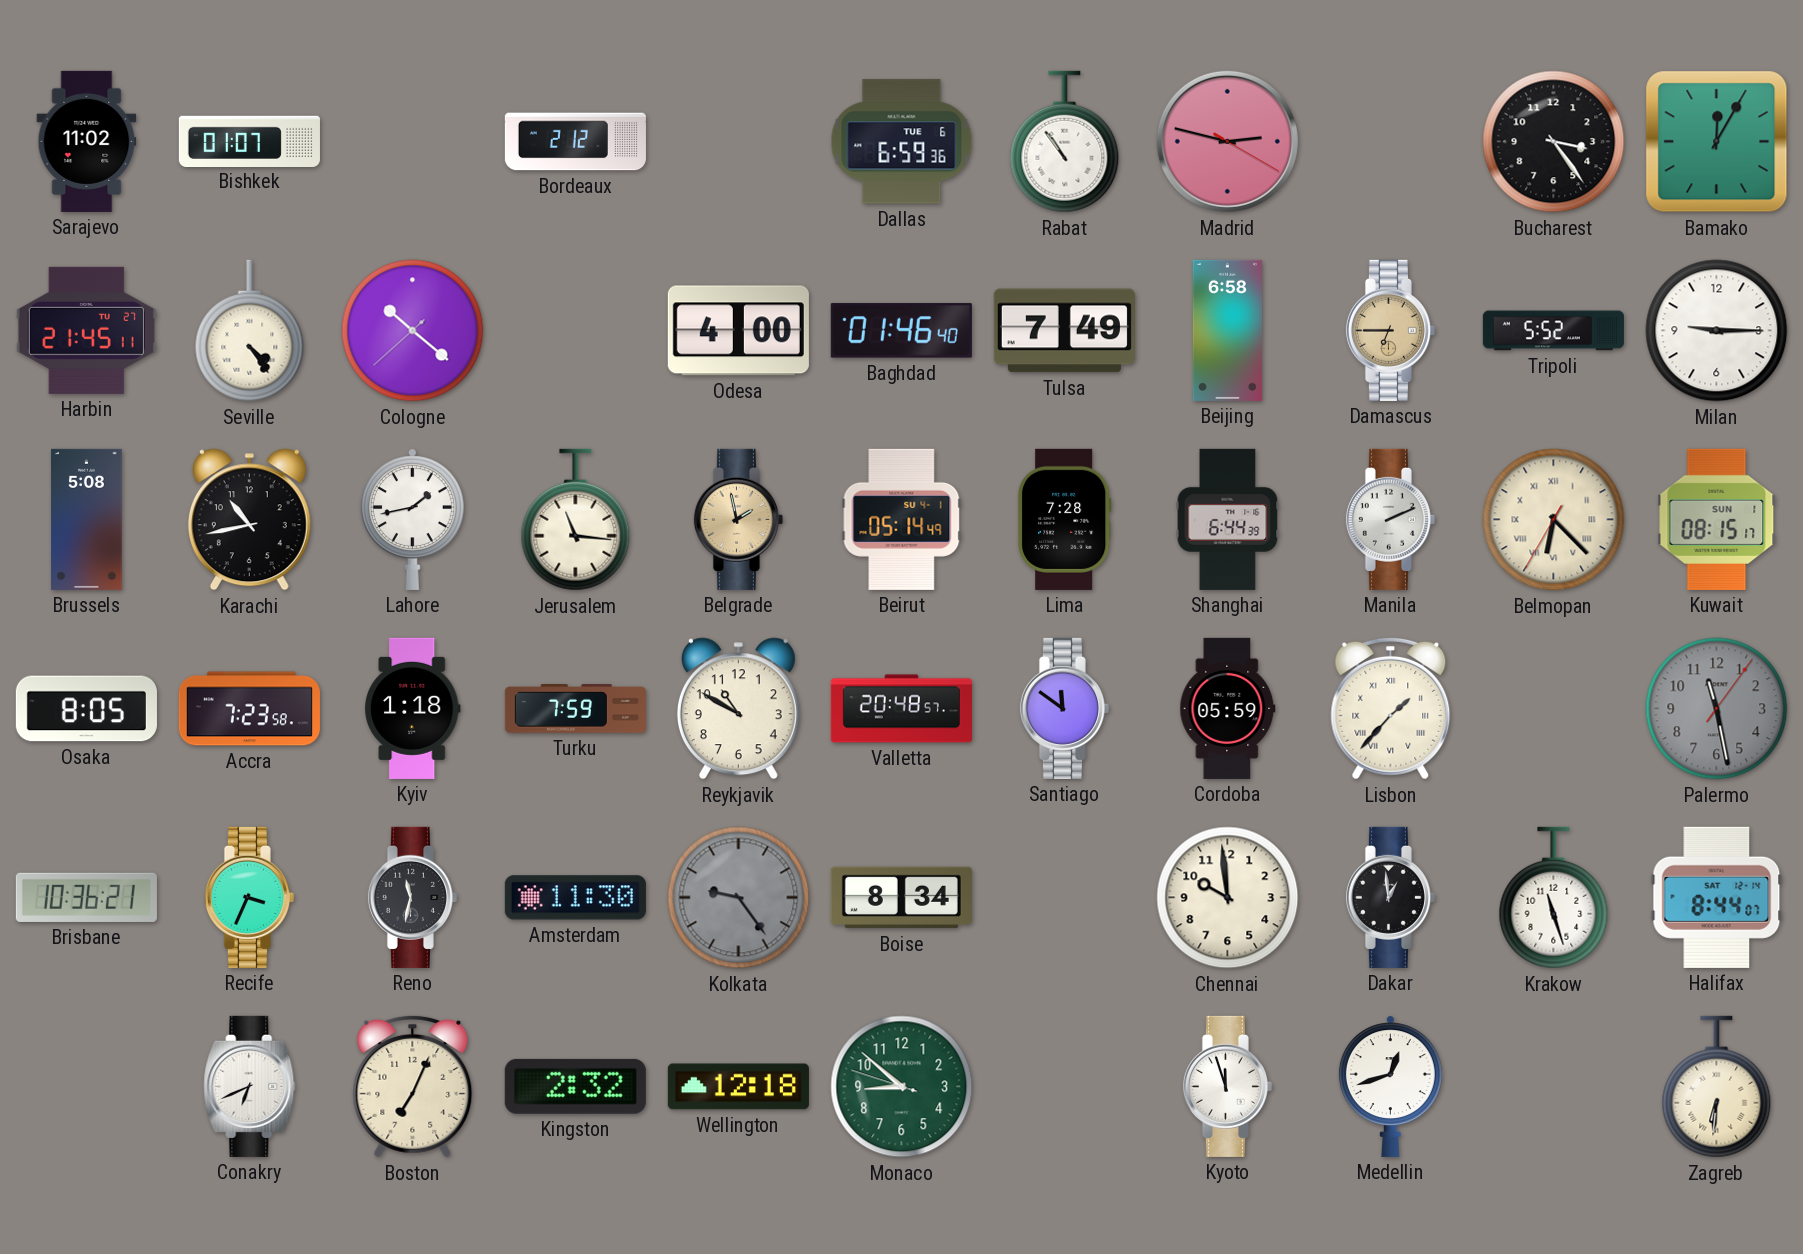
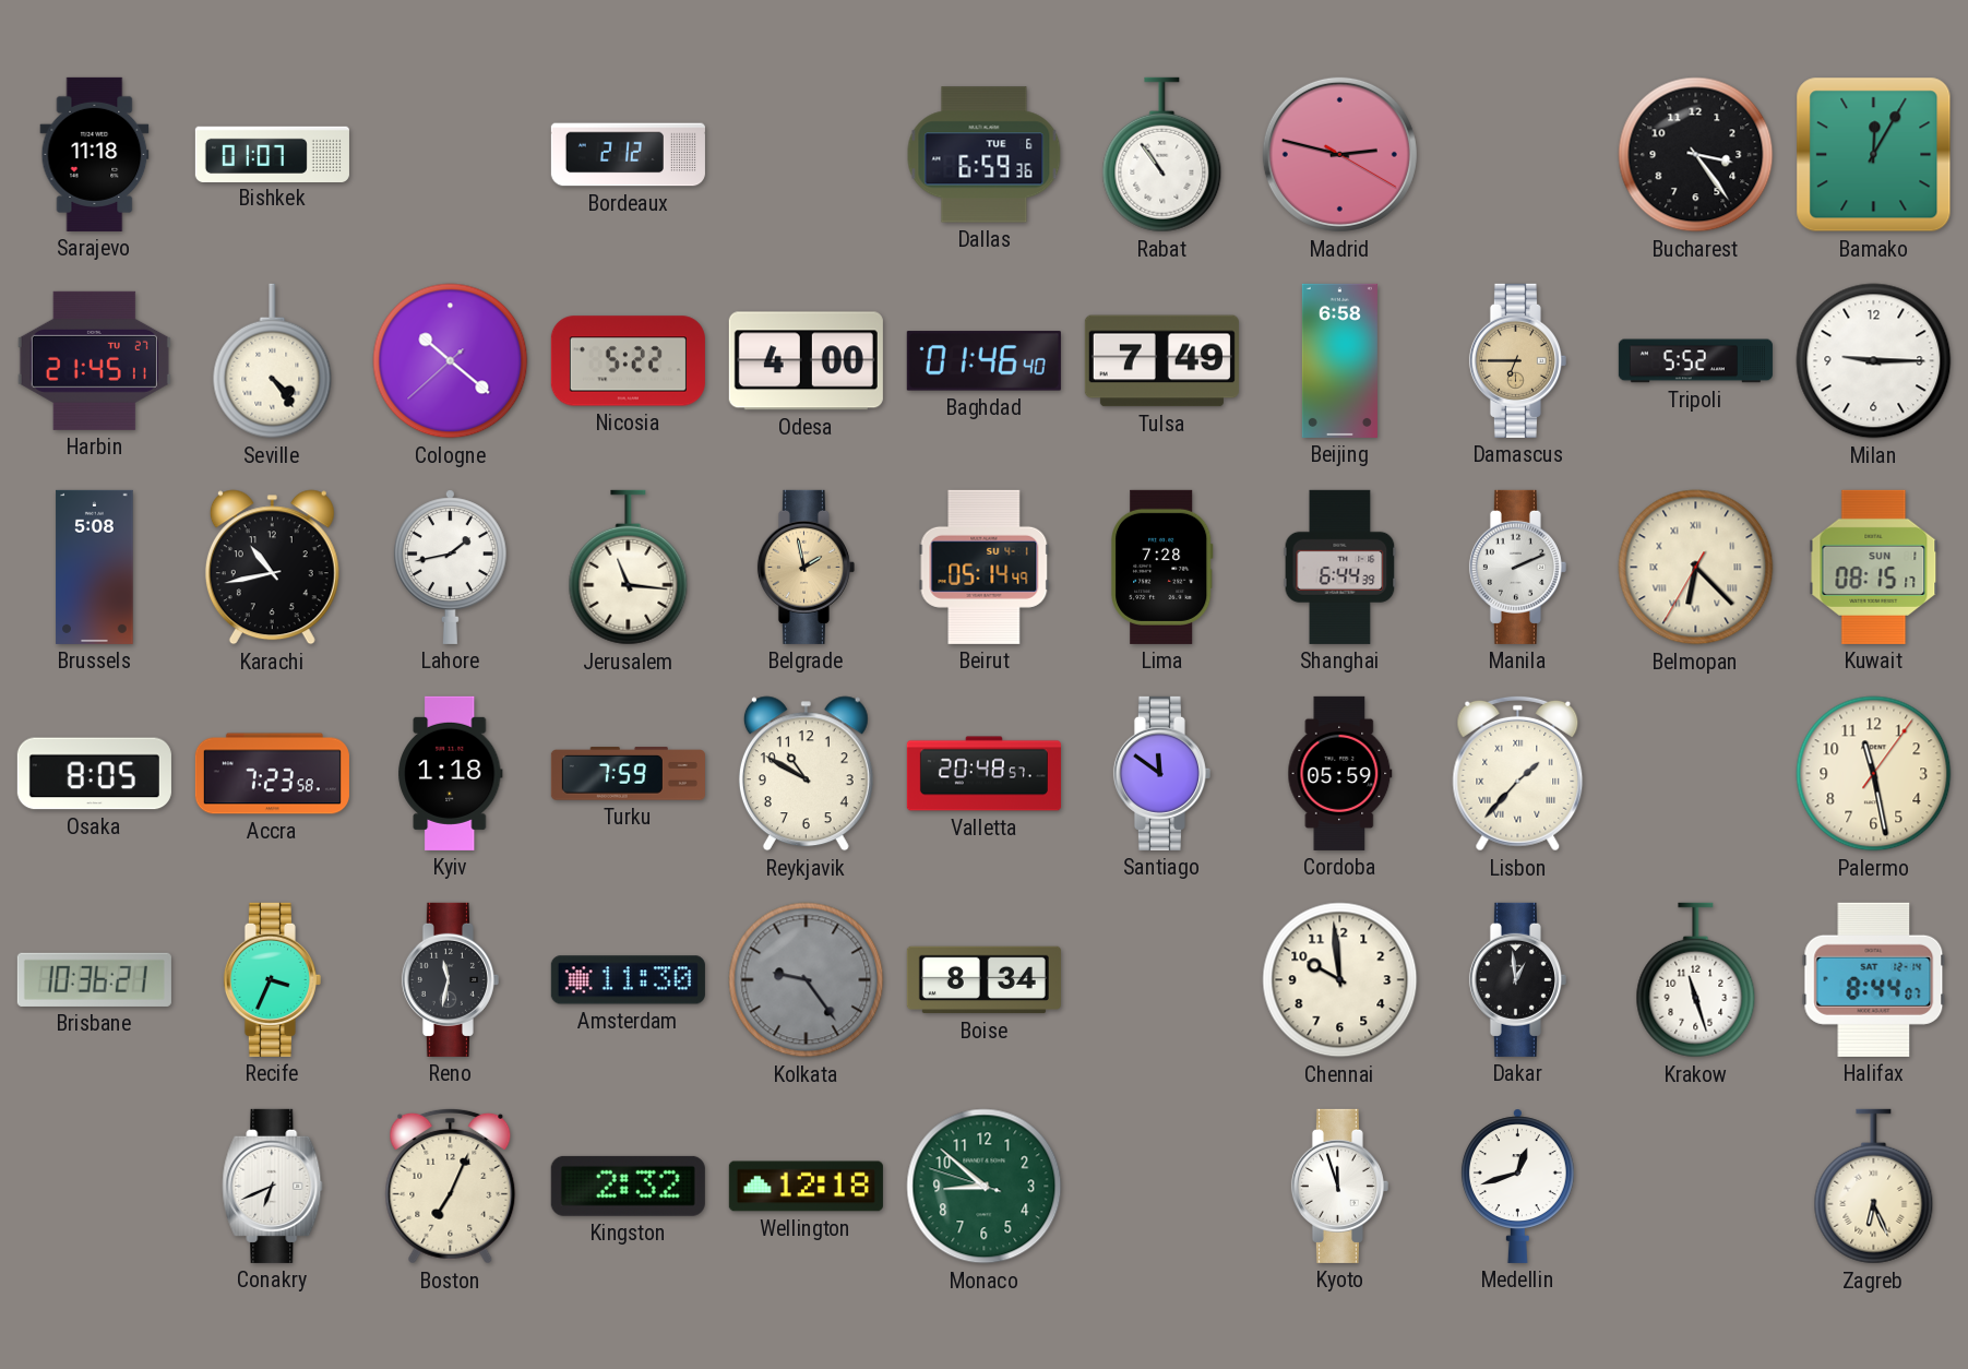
Sarajevo: 11:02 -> 11:18
Nicosia: none -> 5:22
Palermo dial: grey -> cream
Zagreb: 6:31 -> 6:26
